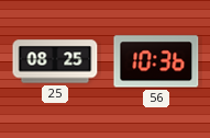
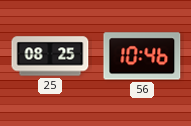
56: 10:36 -> 10:46
